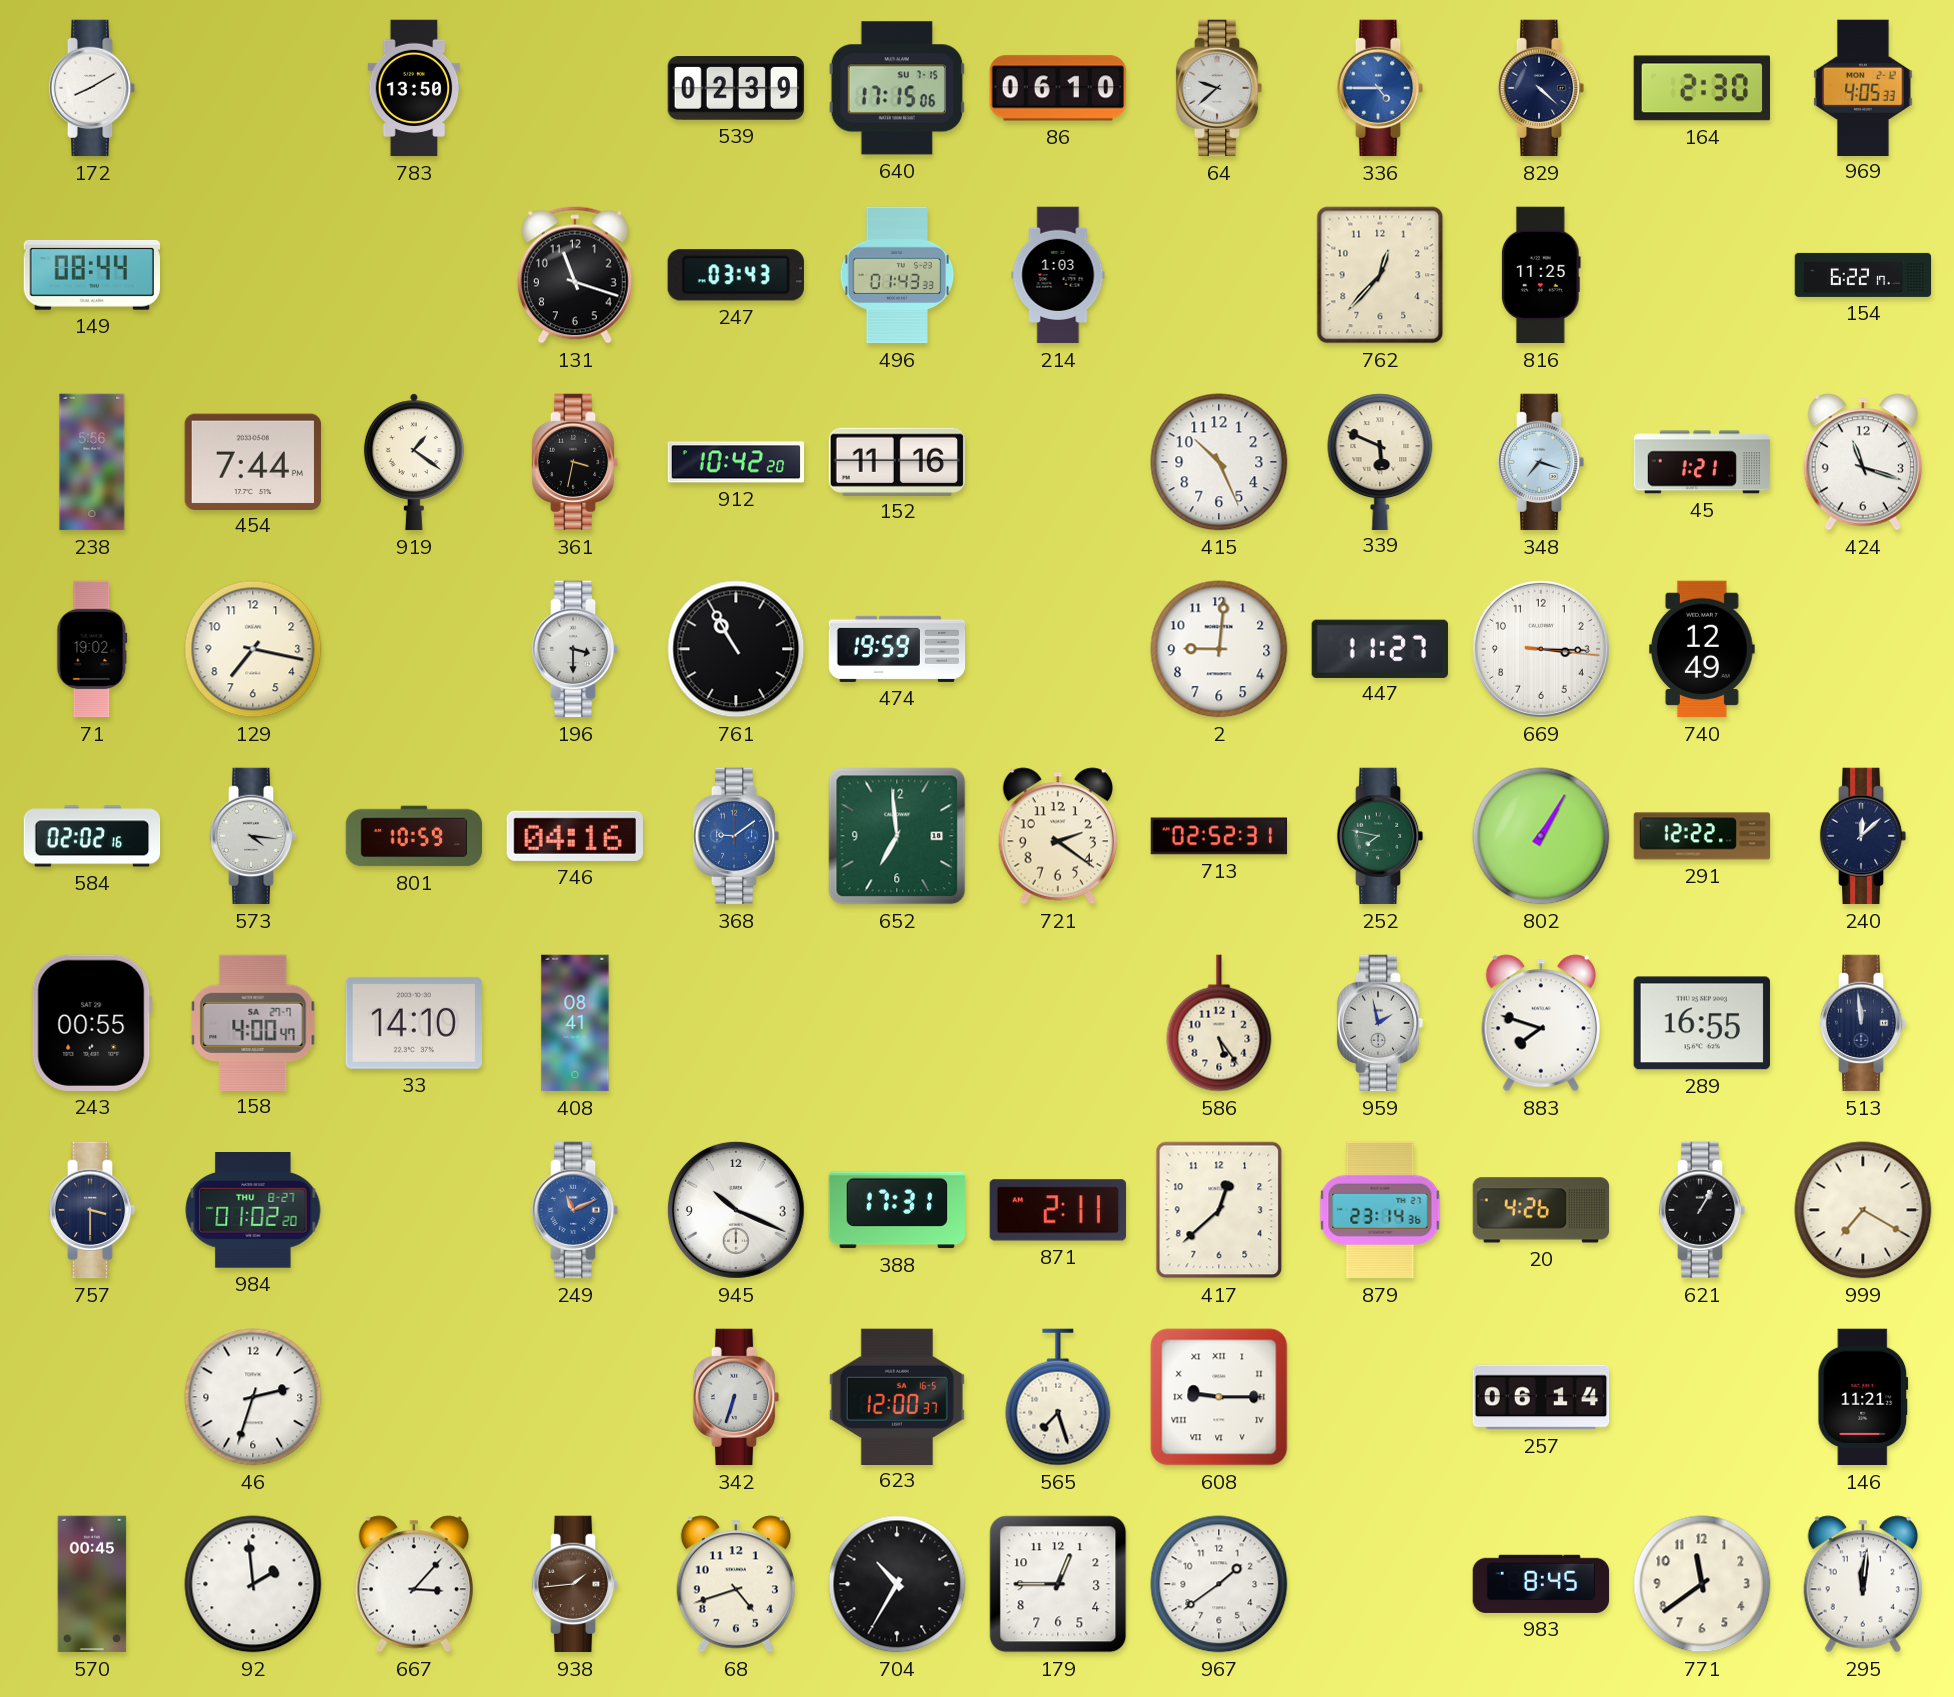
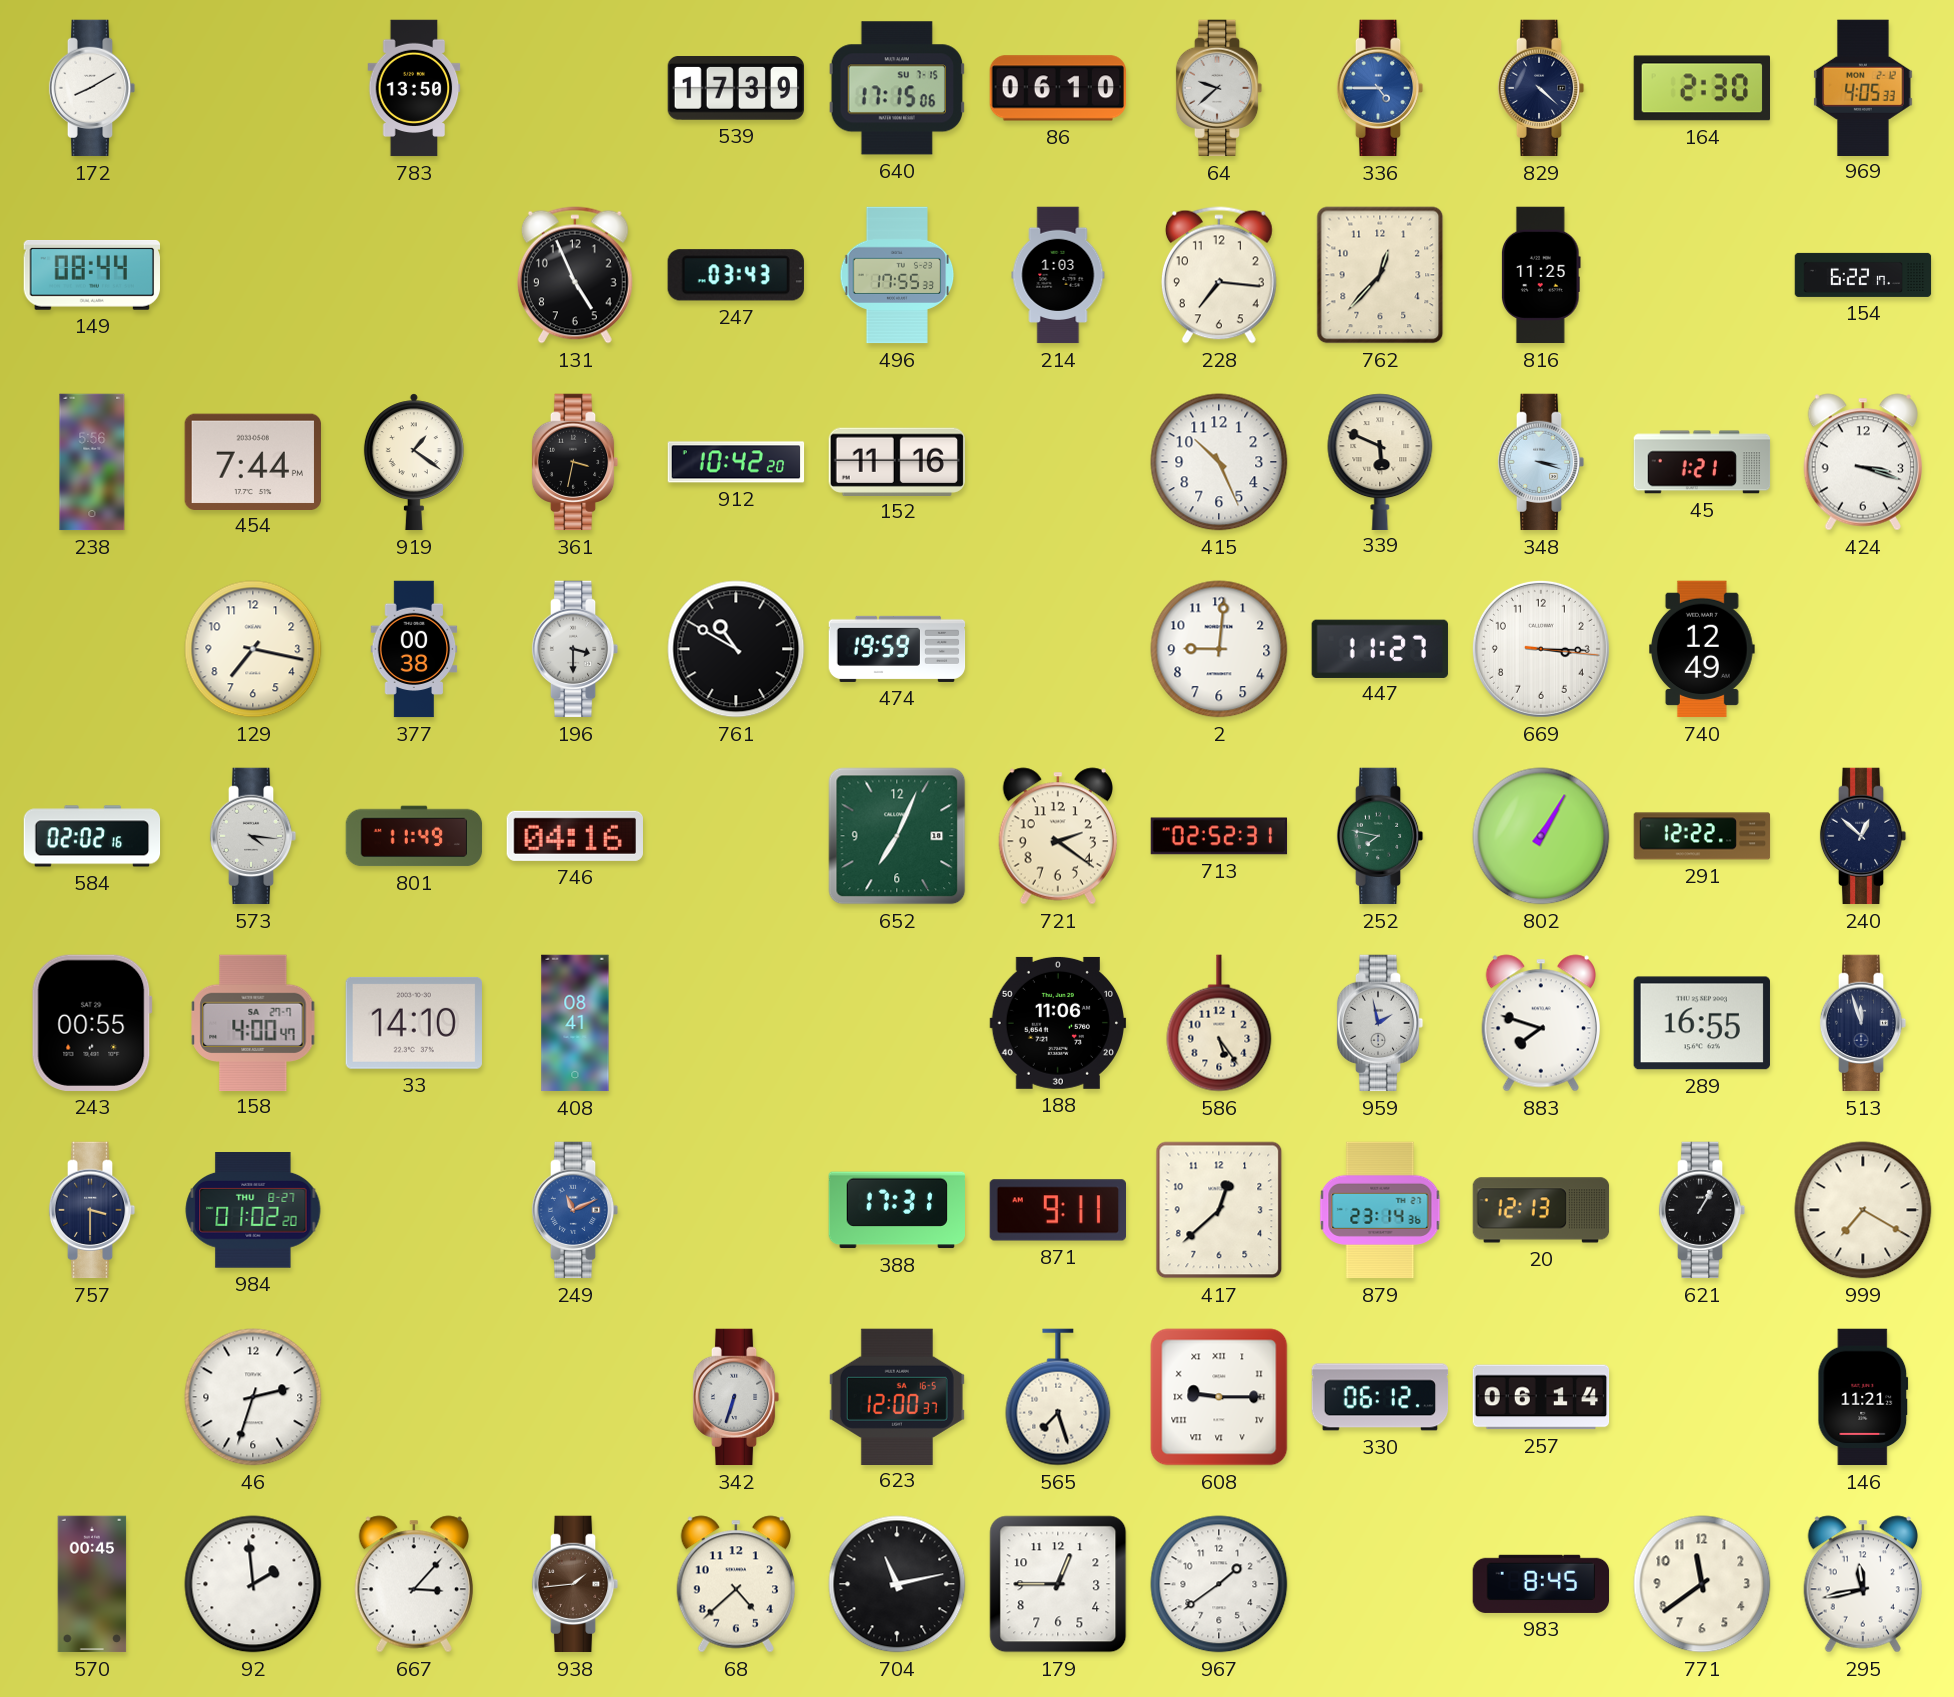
539: 02:39 -> 17:39
131: 11:18 -> 4:56
496: 01:43 -> 17:55
228: none -> 7:16
348: 7:18 -> 3:18
424: 11:18 -> 3:18
71: 19:02 -> none
377: none -> 00:38
761: 10:55 -> 10:50
801: 10:59 -> 11:49
368: 9:09 -> none
652: 6:59 -> 7:04
240: 12:08 -> 12:52
188: none -> 11:06
513: 11:59 -> 11:57
945: 10:19 -> none
871: 2:11 -> 9:11
20: 4:26 -> 12:13
330: none -> 06:12
68: 4:42 -> 4:38
704: 10:35 -> 11:13
295: 12:01 -> 11:43
